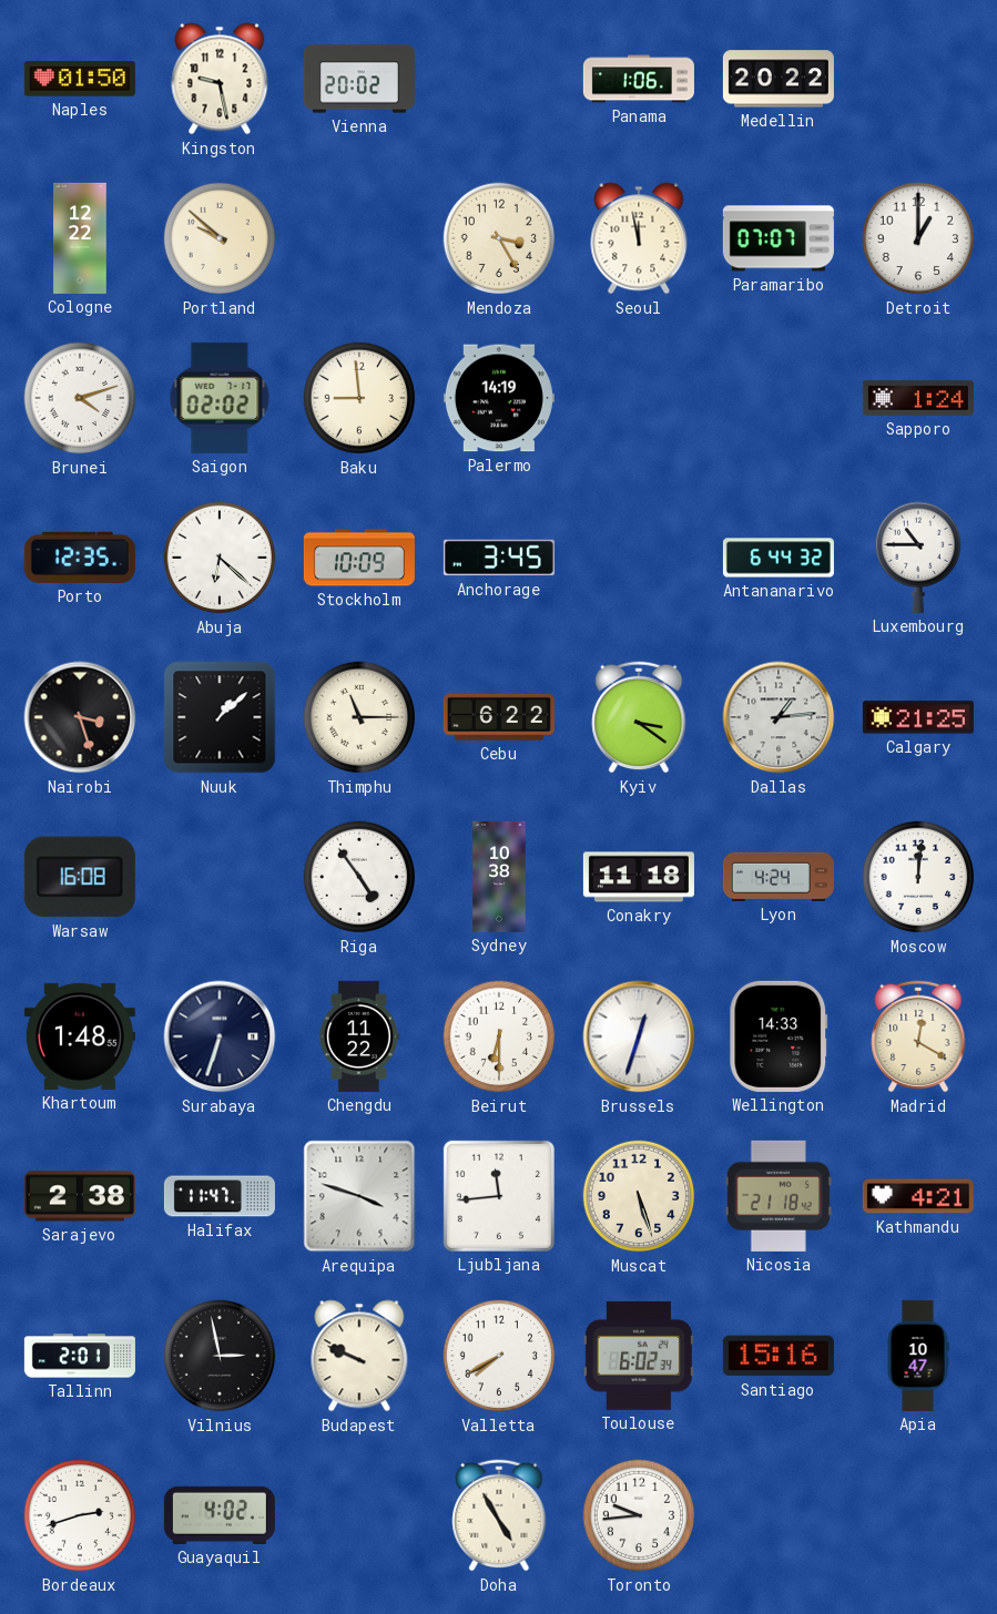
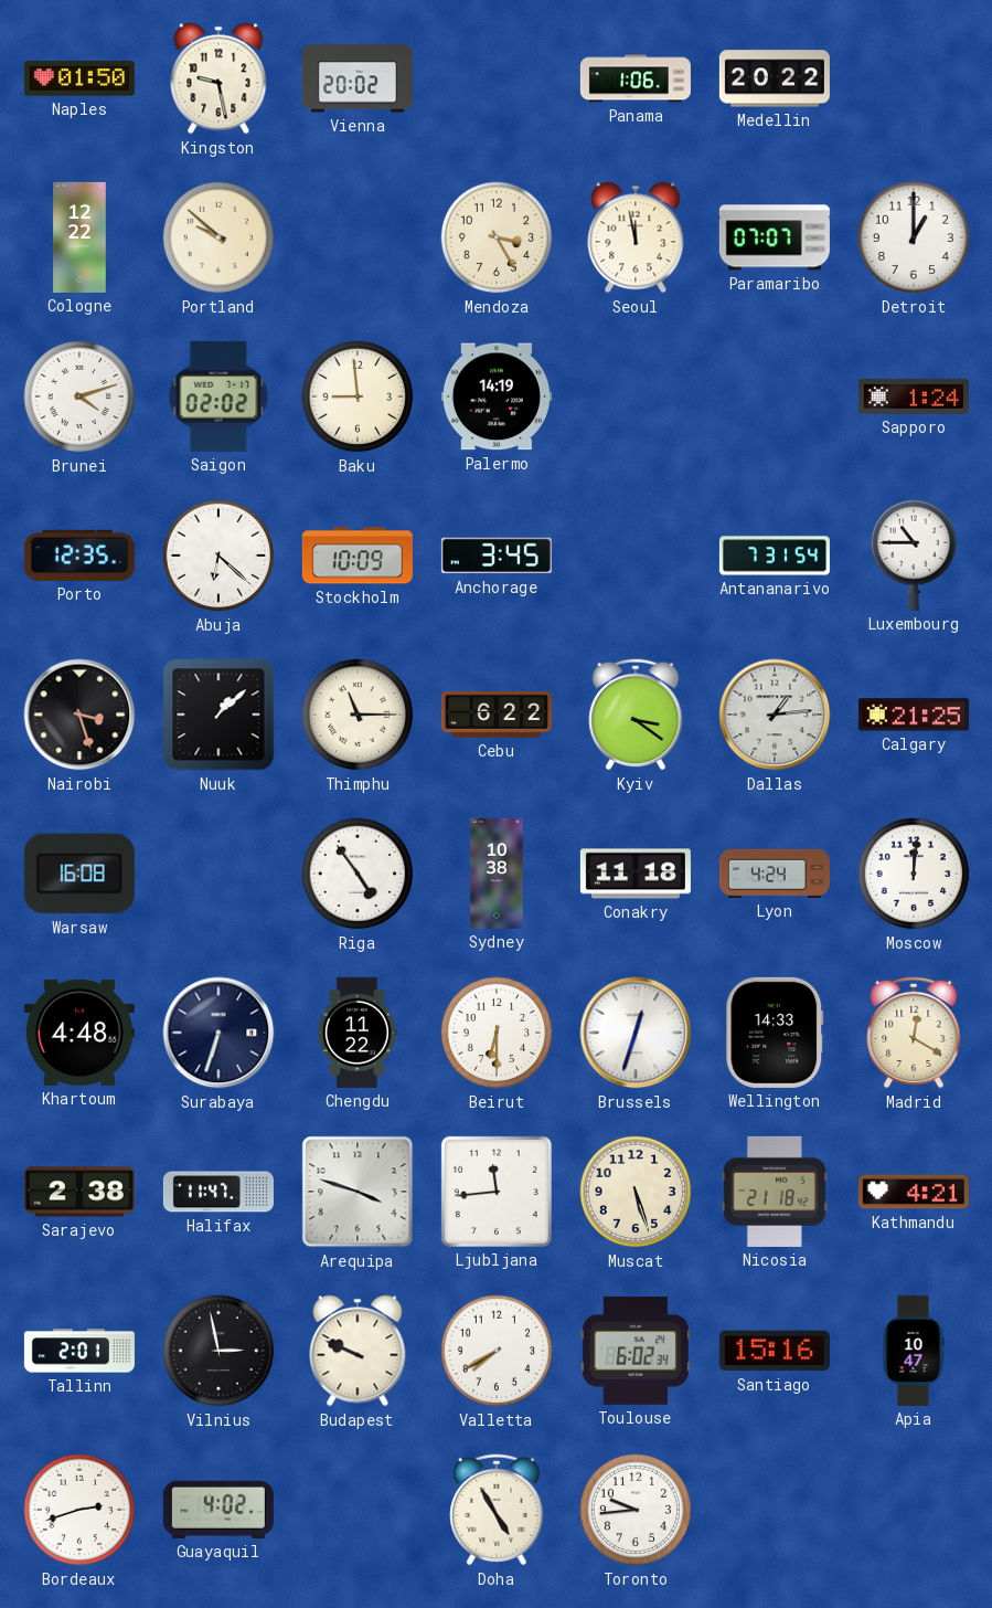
Antananarivo: 6:44 -> 7:31
Khartoum: 1:48 -> 4:48
